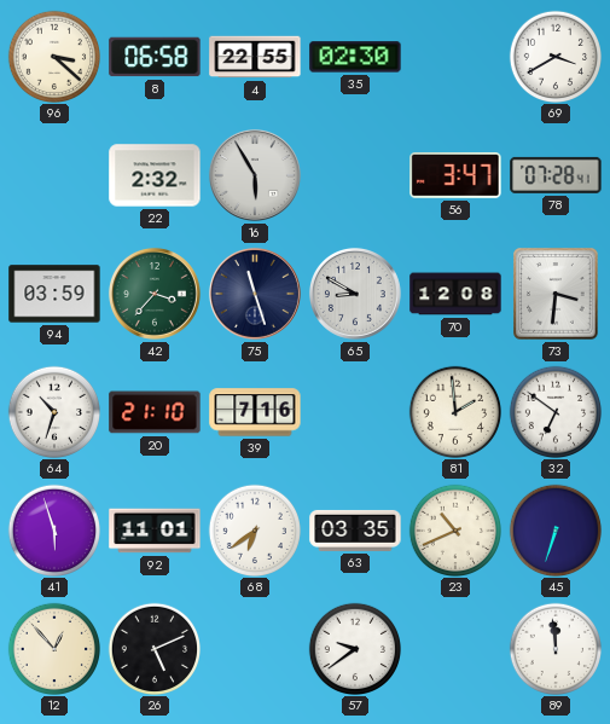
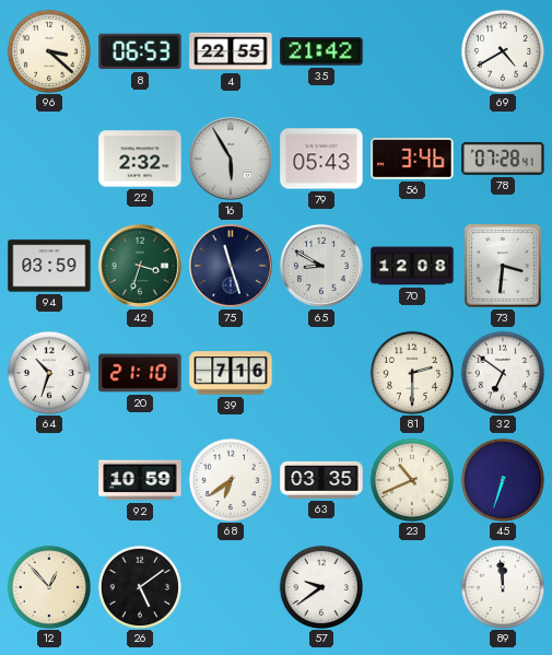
8: 06:58 -> 06:53
35: 02:30 -> 21:42
69: 3:40 -> 4:40
79: none -> 05:43
56: 3:47 -> 3:46
42: 3:37 -> 3:33
81: 1:59 -> 2:30
41: 5:57 -> none
92: 11:01 -> 10:59
26: 5:11 -> 5:09
